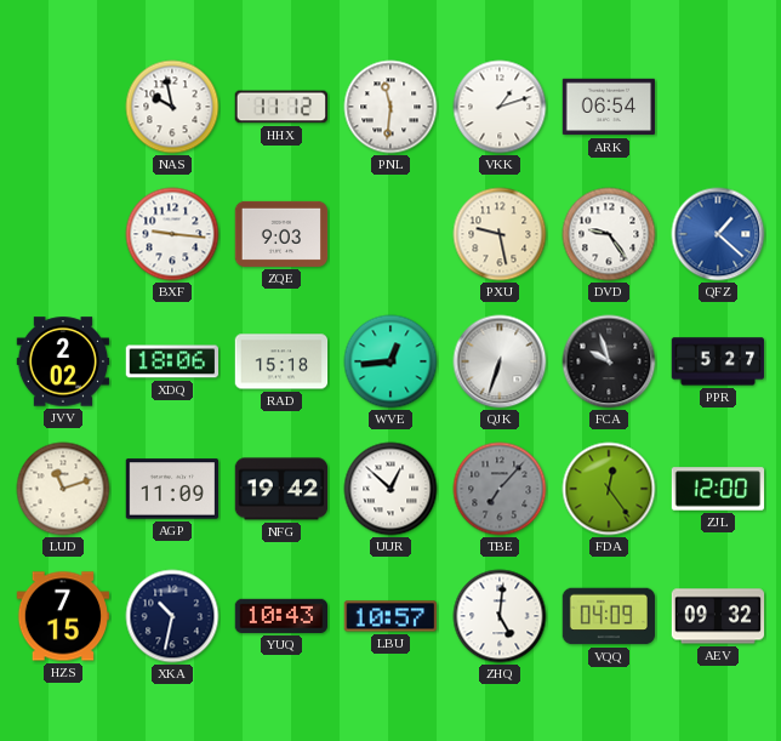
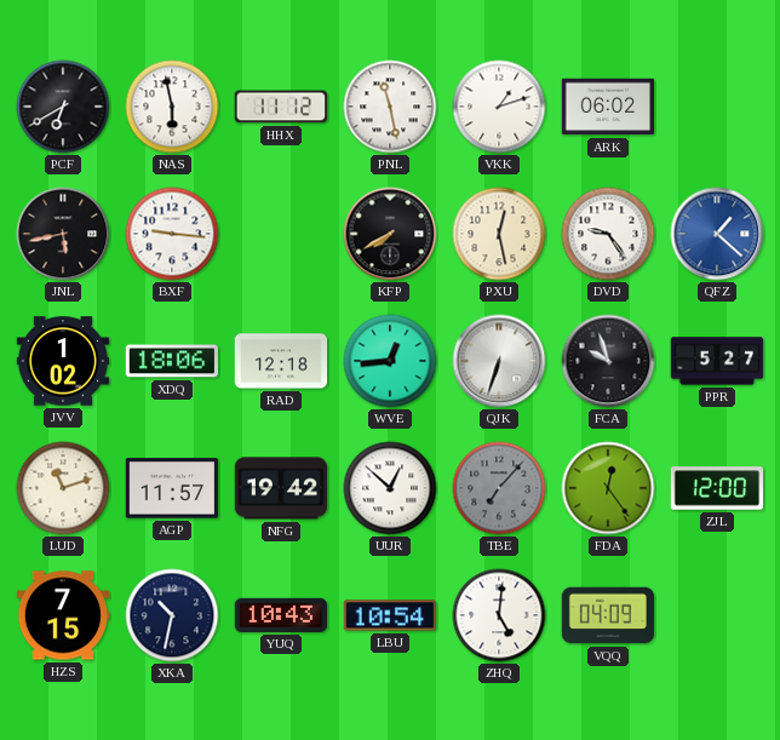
PCF: none -> 6:40
NAS: 9:58 -> 5:58
PNL: 11:31 -> 11:28
ARK: 06:54 -> 06:02
JNL: none -> 5:43
ZQE: 9:03 -> none
KFP: none -> 7:40
PXU: 9:28 -> 12:28
JVV: 2:02 -> 1:02
RAD: 15:18 -> 12:18
AGP: 11:09 -> 11:57
LBU: 10:57 -> 10:54
AEV: 09:32 -> none
